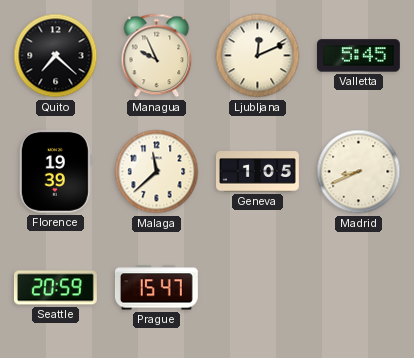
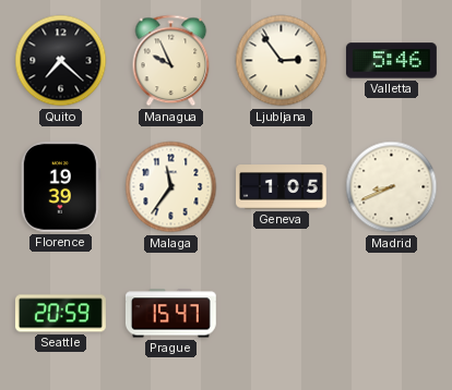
Ljubljana: 12:11 -> 2:54
Valletta: 5:45 -> 5:46
Malaga: 11:38 -> 11:36
